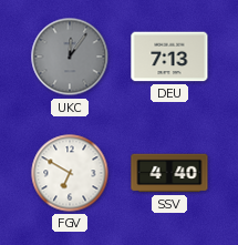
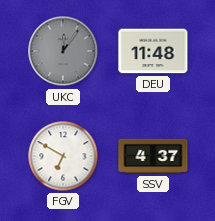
DEU: 7:13 -> 11:48
SSV: 4:40 -> 4:37
